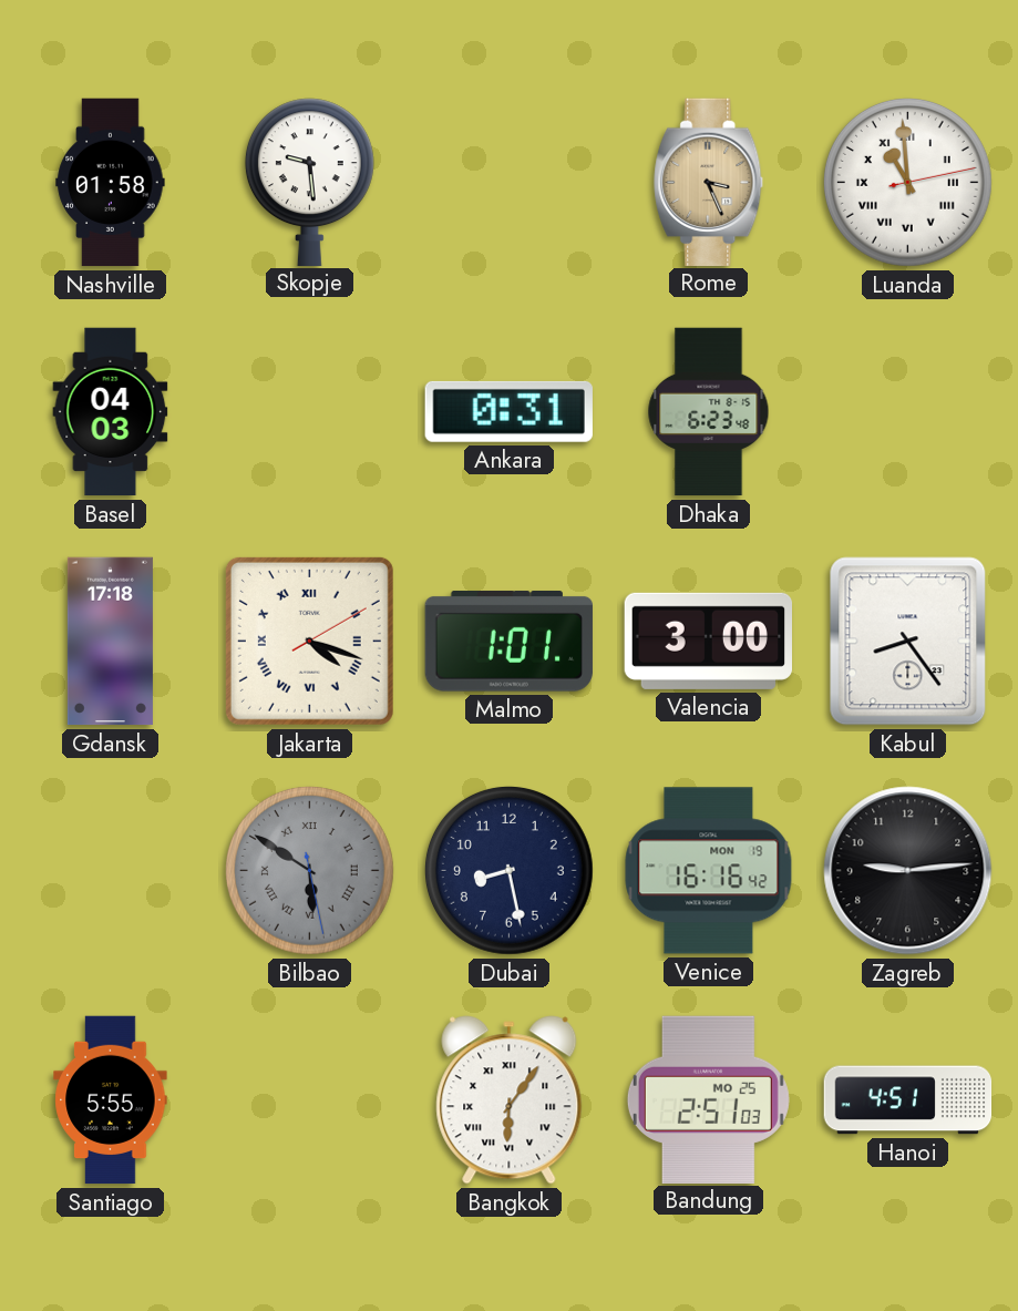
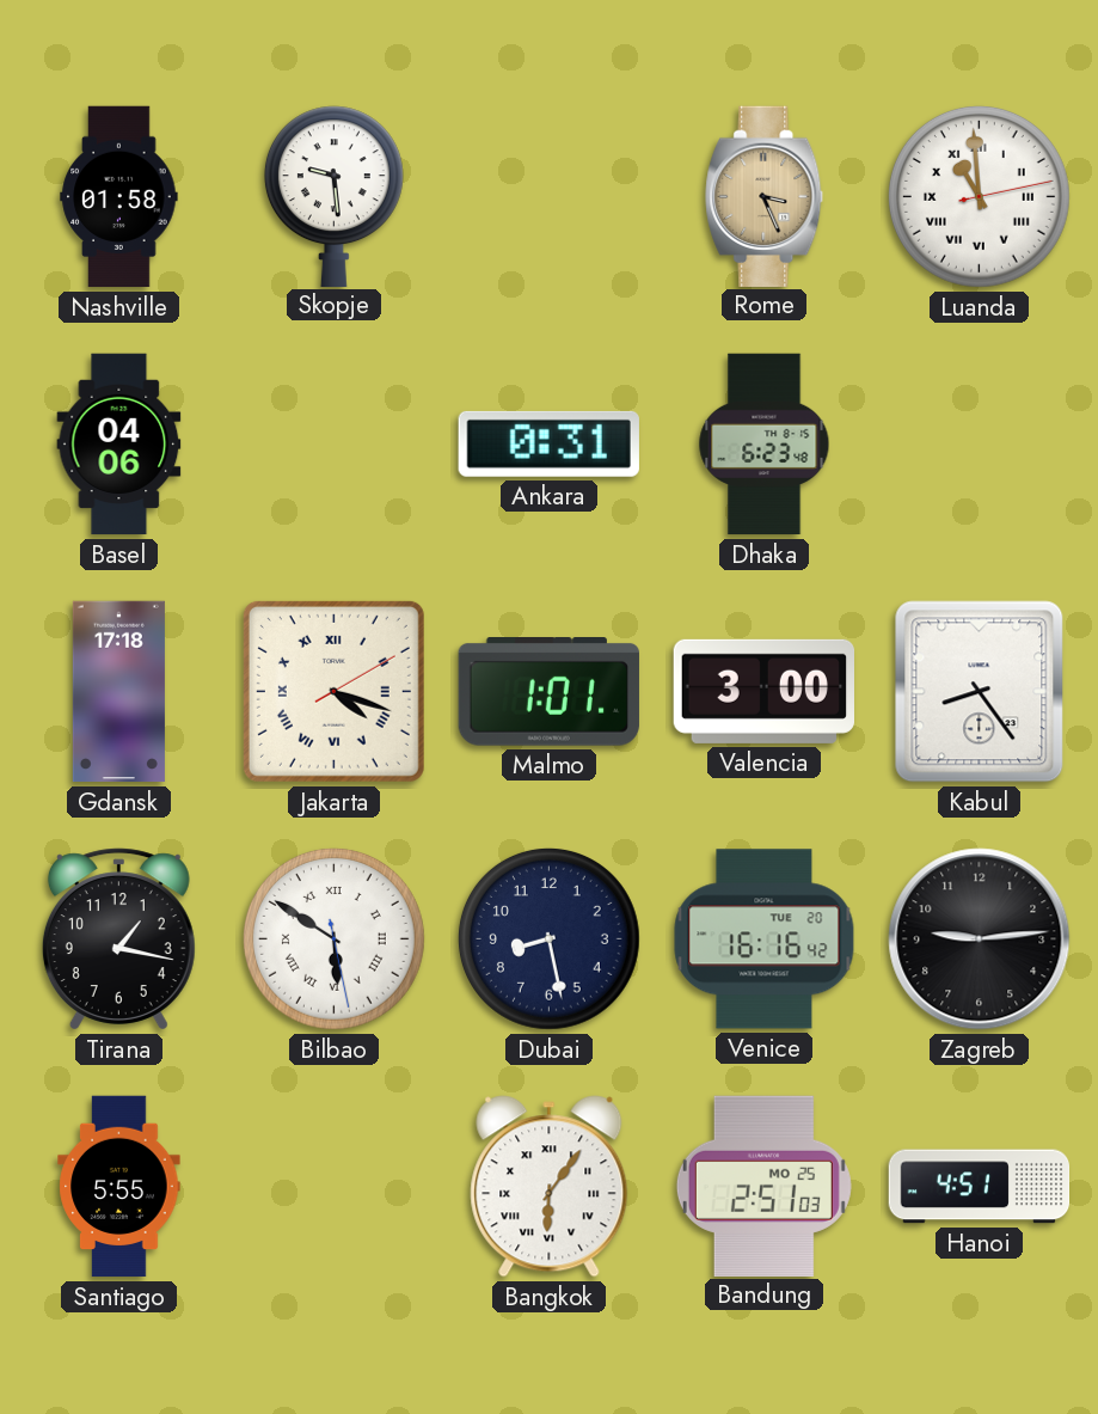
Basel: 04:03 -> 04:06
Tirana: none -> 1:17
Bilbao dial: grey -> white
Venice date: MON 19 -> TUE 20
